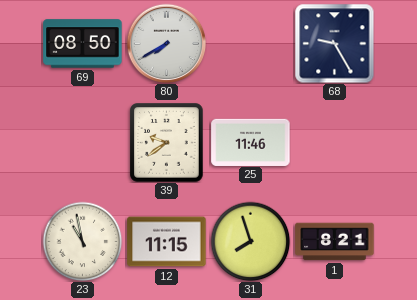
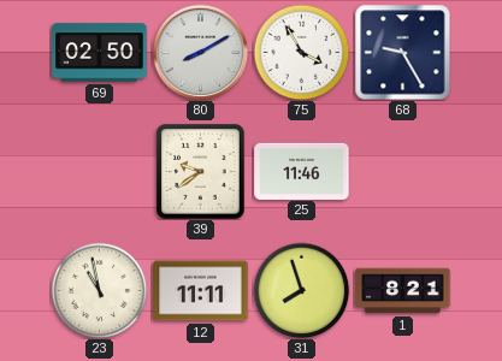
69: 08:50 -> 02:50
80: 7:40 -> 8:10
75: none -> 3:55
12: 11:15 -> 11:11
